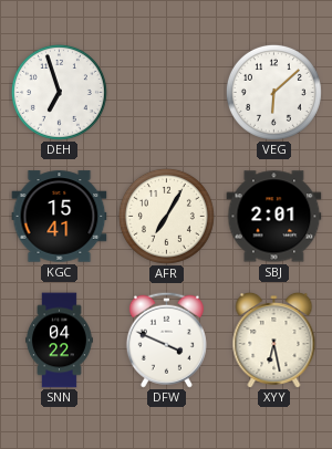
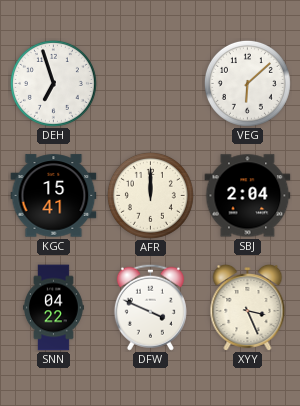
AFR: 7:05 -> 12:00
SBJ: 2:01 -> 2:04
XYY: 6:28 -> 3:26
